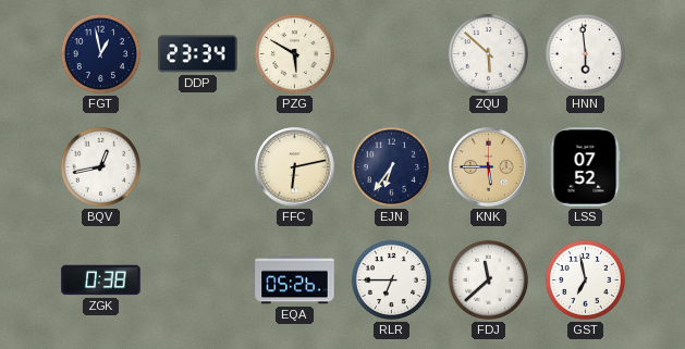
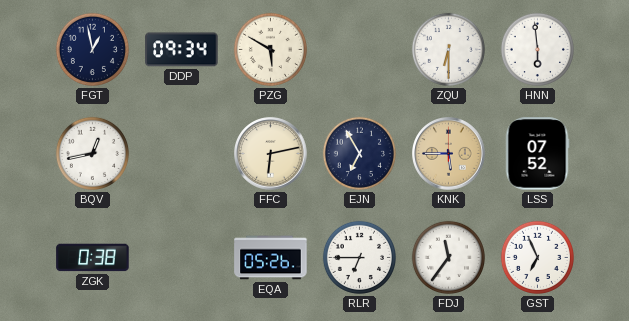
DDP: 23:34 -> 09:34
ZQU: 5:52 -> 6:30
EJN: 6:36 -> 6:55
FDJ: 11:38 -> 11:36
GST: 6:58 -> 6:56
